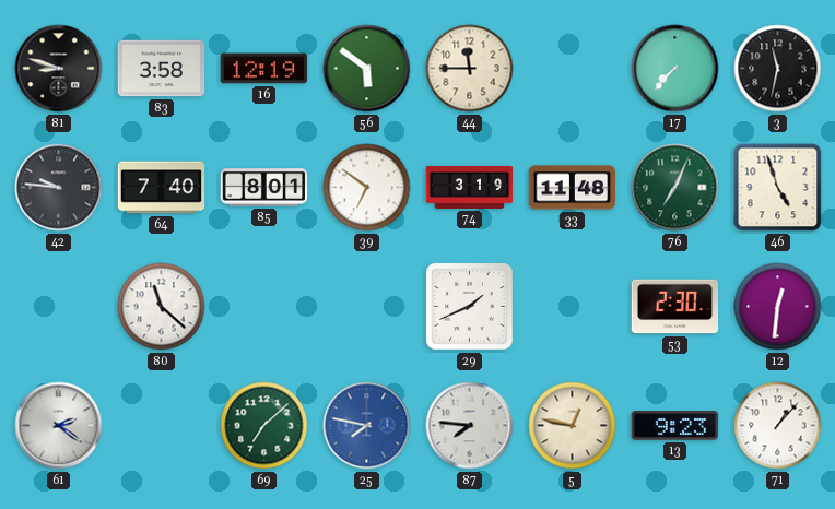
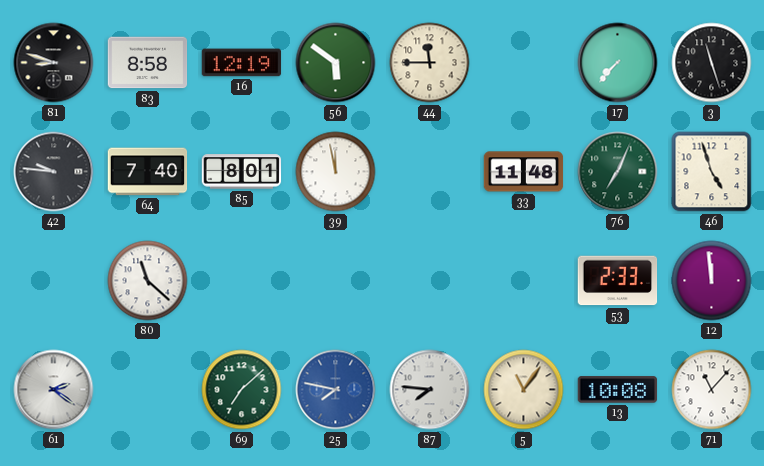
83: 3:58 -> 8:58
3: 11:32 -> 11:27
39: 6:51 -> 11:58
74: 3:19 -> none
29: 1:41 -> none
53: 2:30 -> 2:33
12: 12:31 -> 11:59
5: 12:47 -> 11:06
13: 9:23 -> 10:08
71: 1:07 -> 11:07
